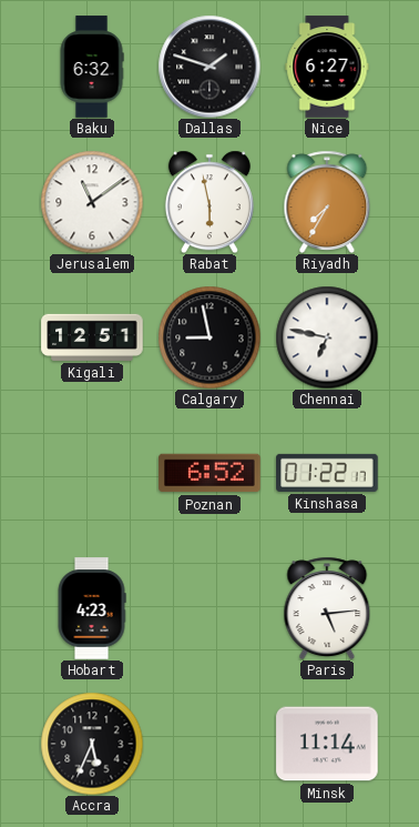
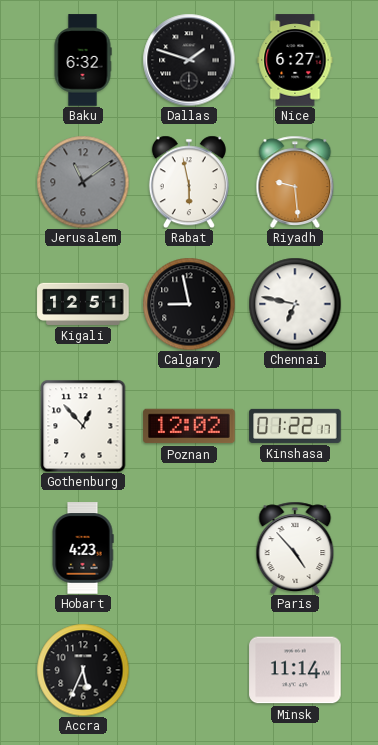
Jerusalem dial: white -> grey
Riyadh: 7:35 -> 9:29
Gothenburg: none -> 12:53
Poznan: 6:52 -> 12:02
Paris: 5:14 -> 4:53
